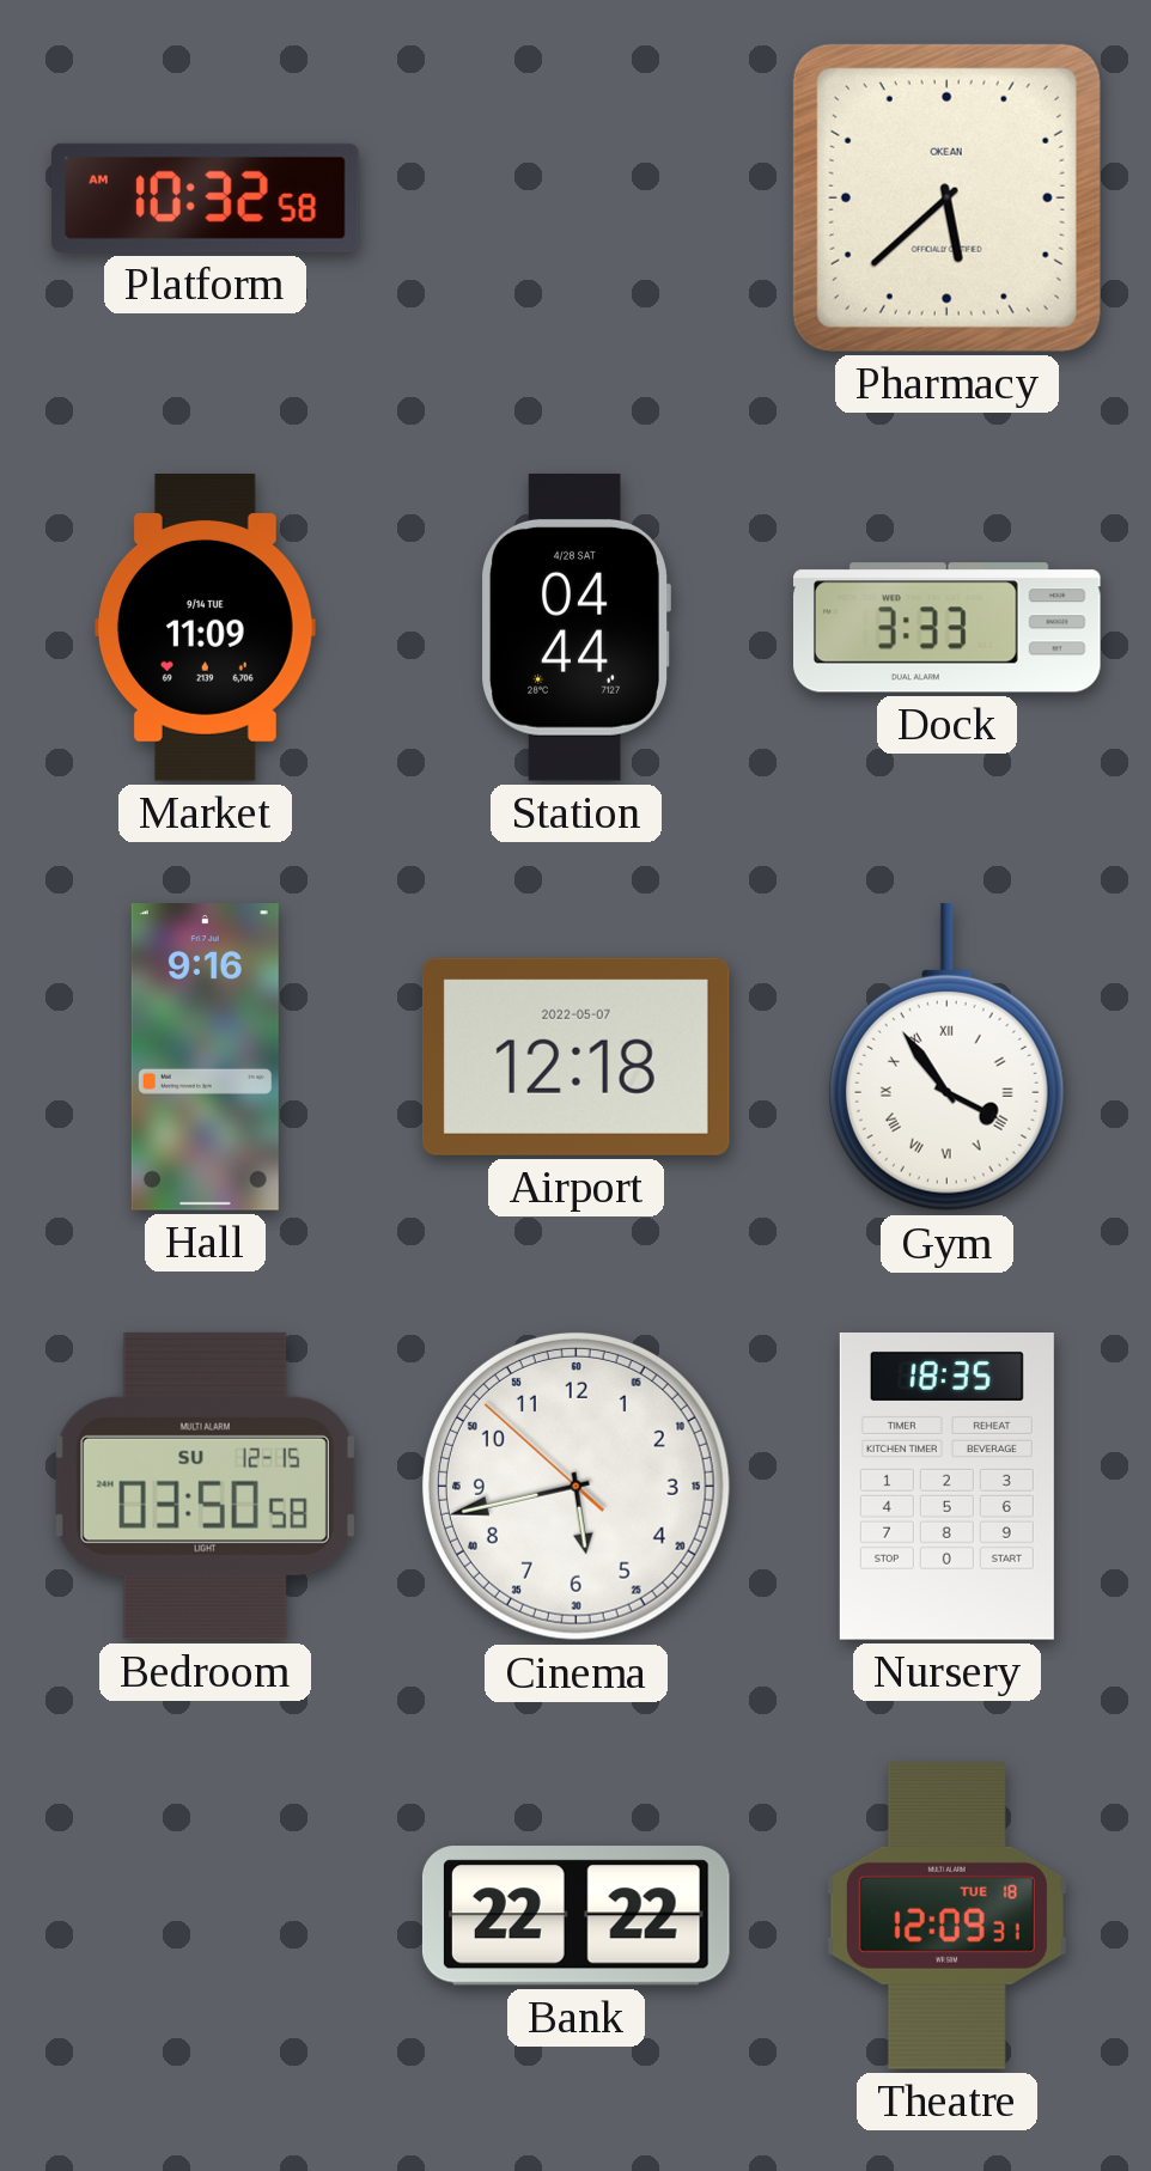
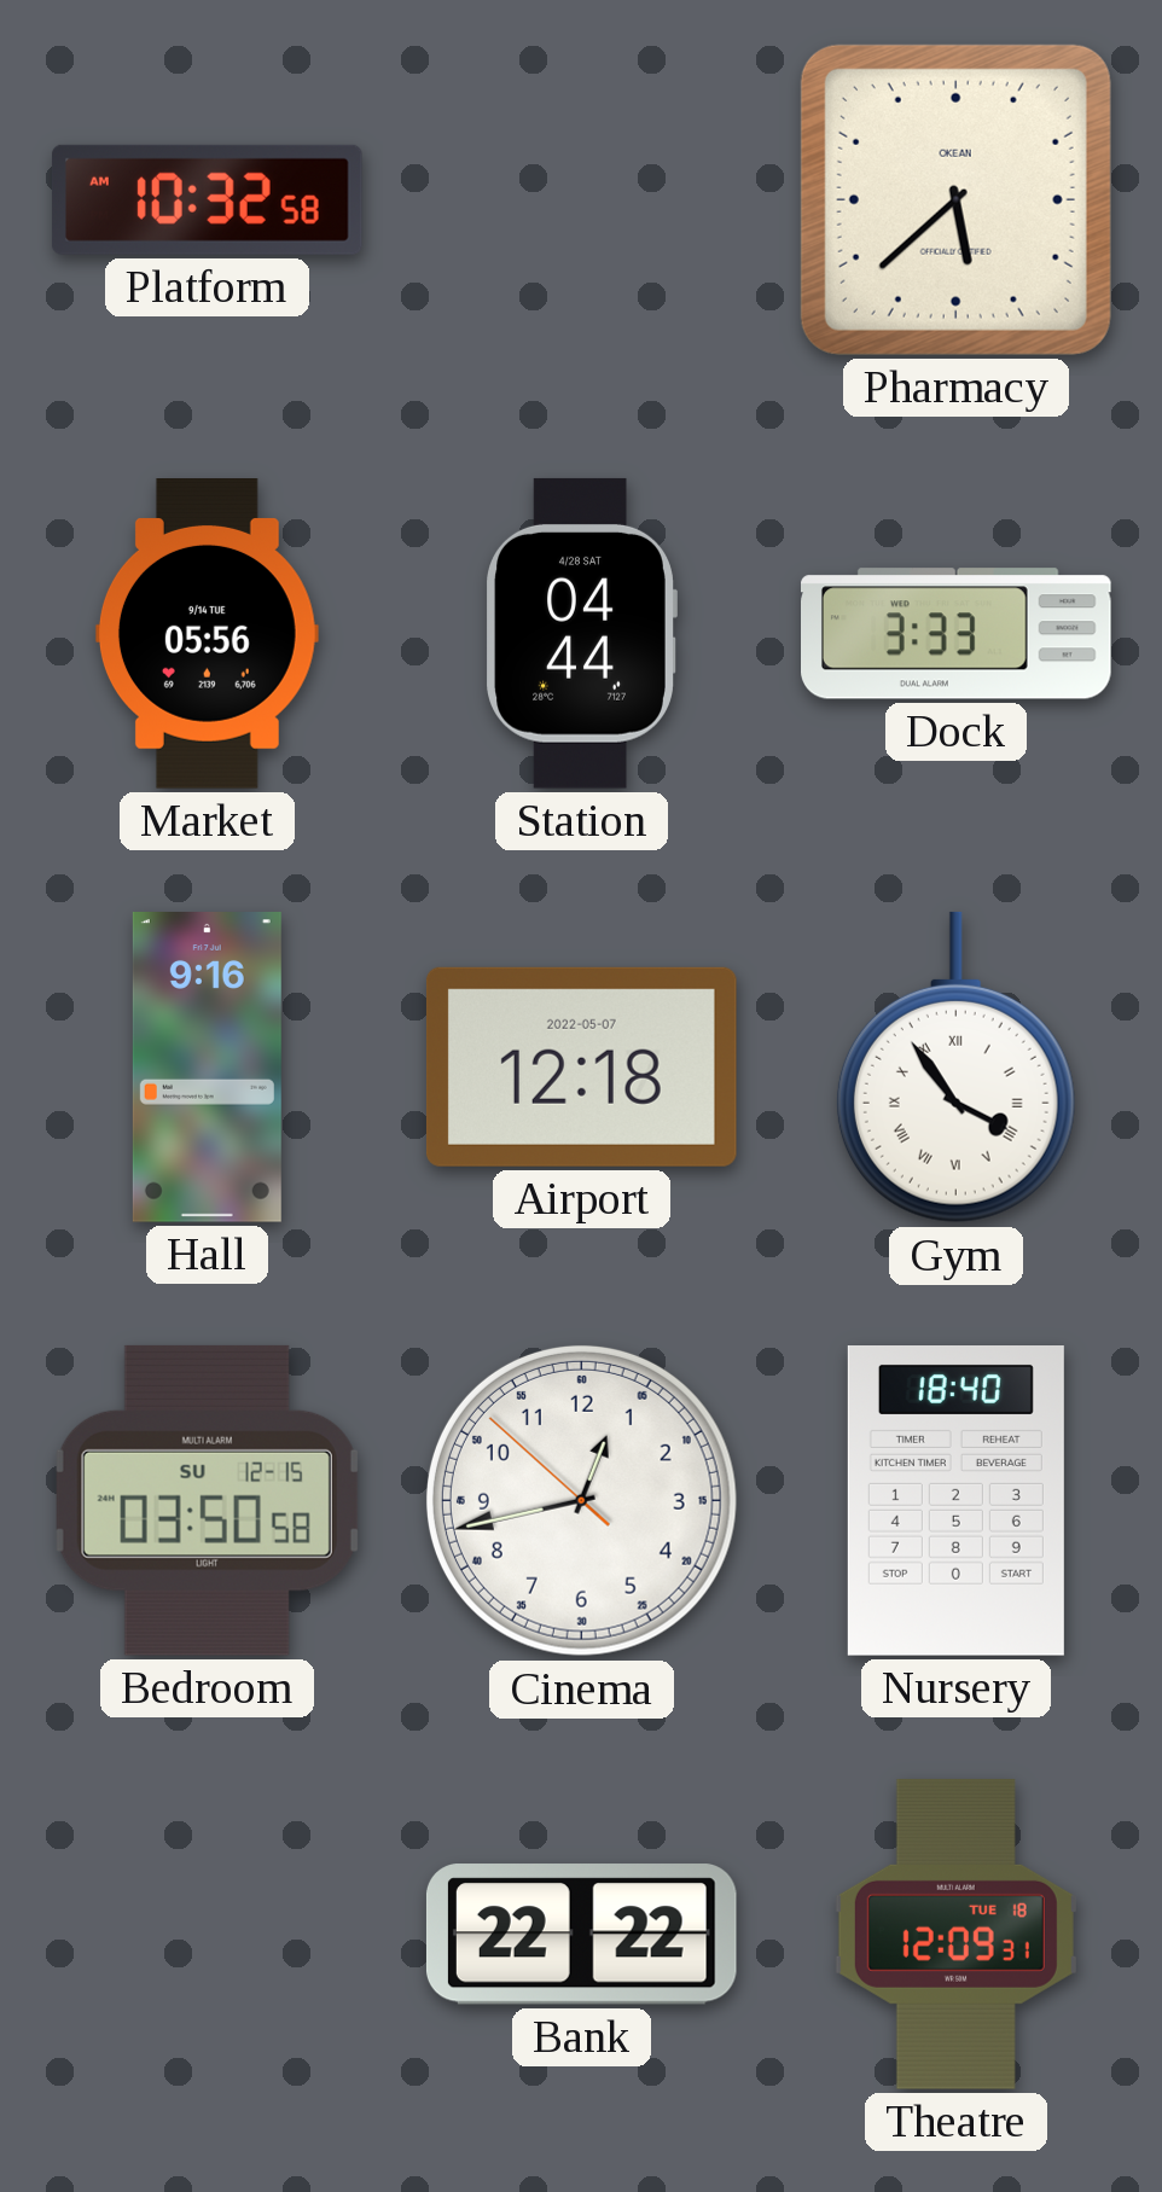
Market: 11:09 -> 05:56
Cinema: 5:42 -> 12:42
Nursery: 18:35 -> 18:40
